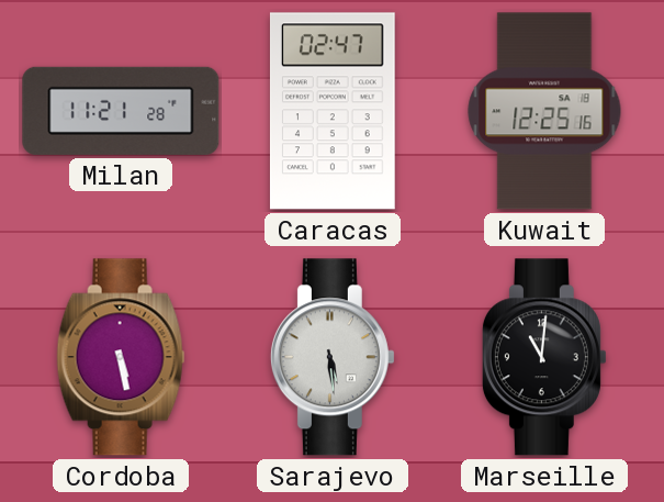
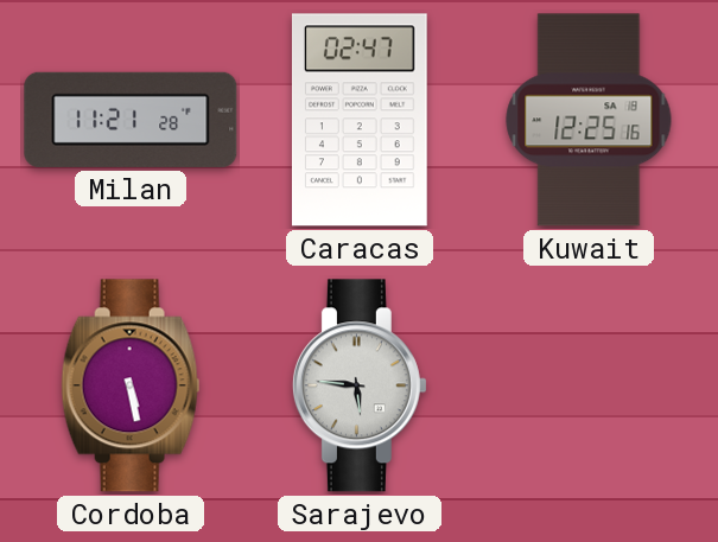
Sarajevo: 5:29 -> 5:46
Marseille: 11:01 -> none
